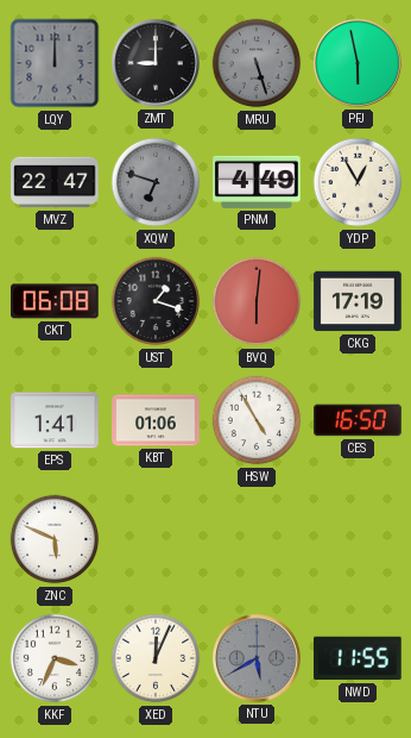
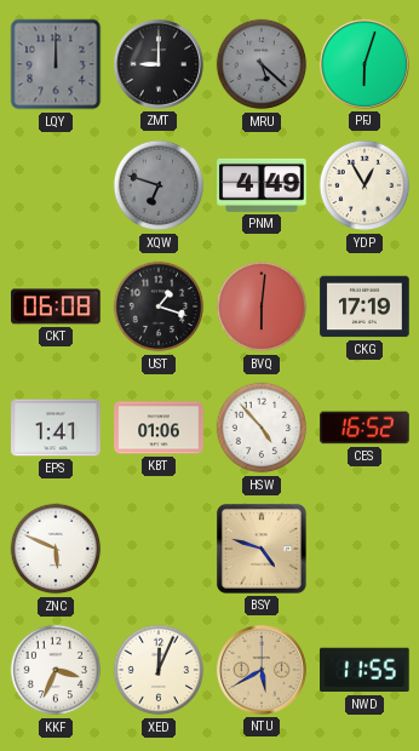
MRU: 5:27 -> 5:22
PFJ: 5:58 -> 6:03
MVZ: 22:47 -> none
HSW: 4:55 -> 4:53
CES: 16:50 -> 16:52
BSY: none -> 4:48
NTU dial: grey -> champagne
